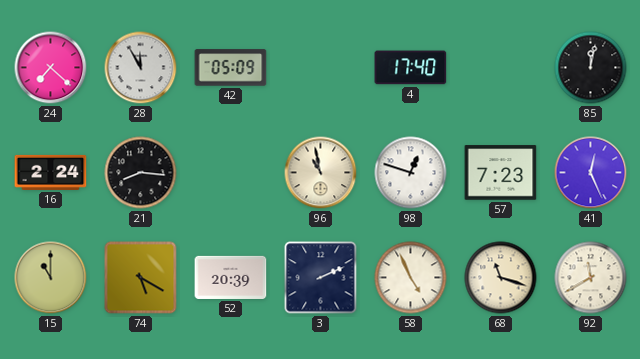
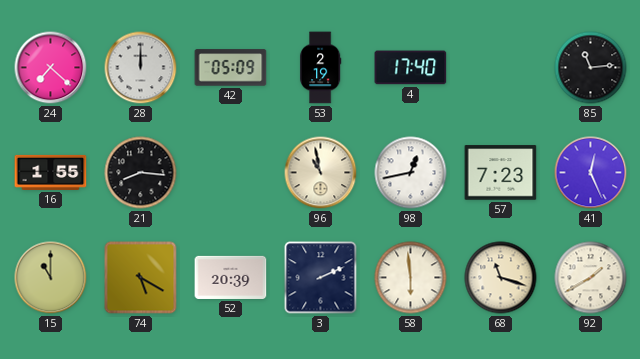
28: 11:55 -> 12:00
53: none -> 2:19
85: 12:02 -> 11:14
16: 2:24 -> 1:55
98: 12:48 -> 12:43
58: 4:56 -> 5:59
92: 11:40 -> 1:40
